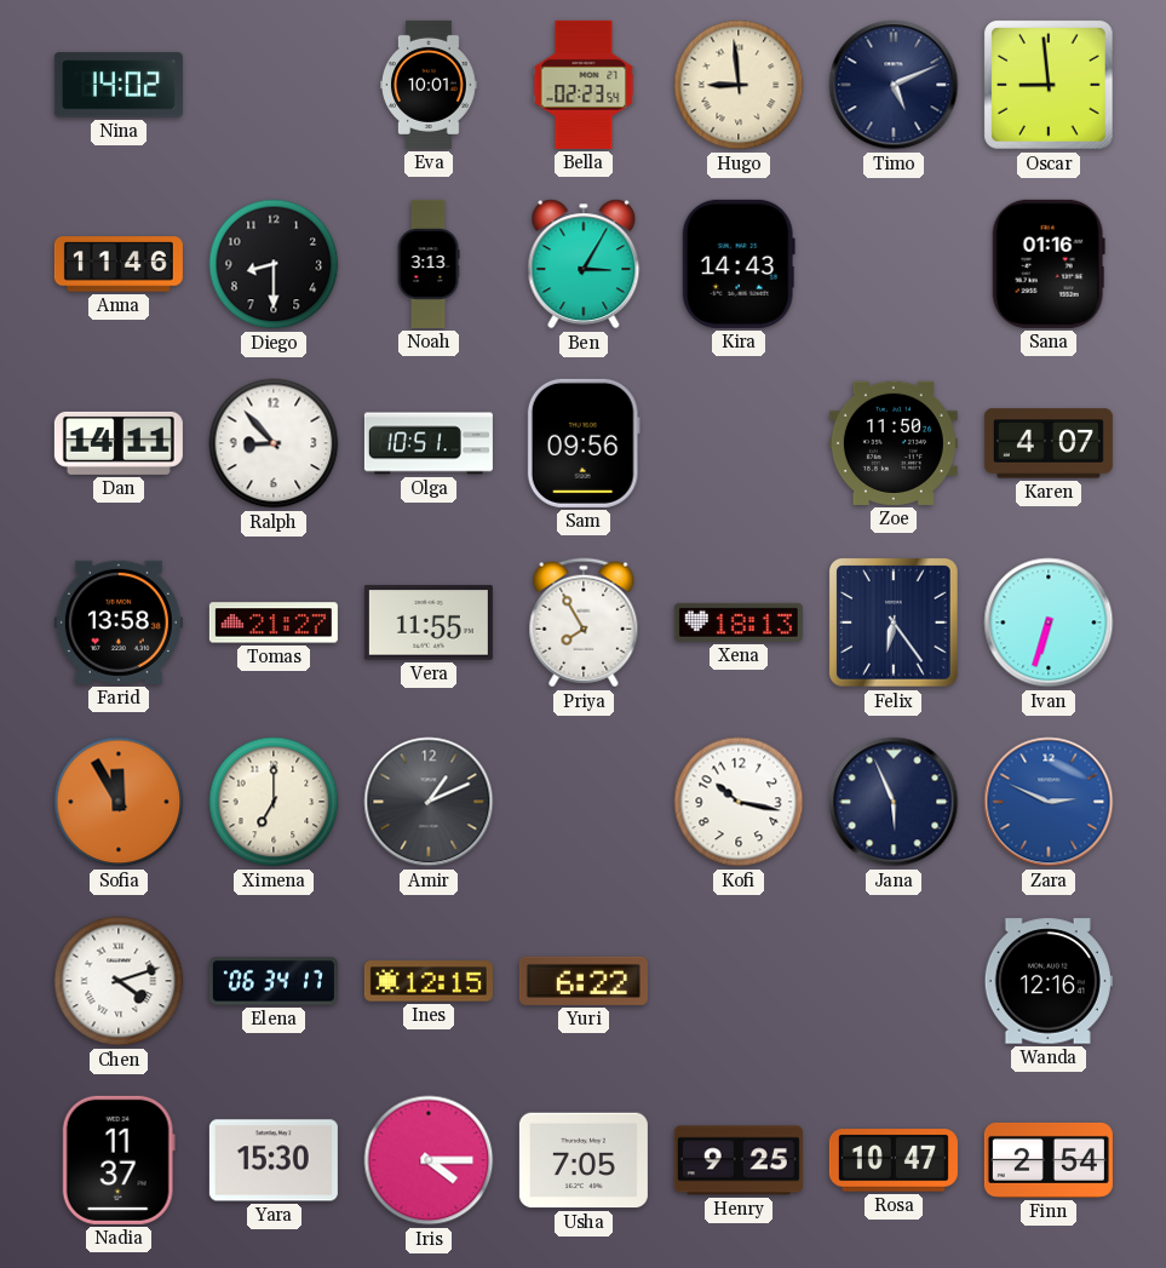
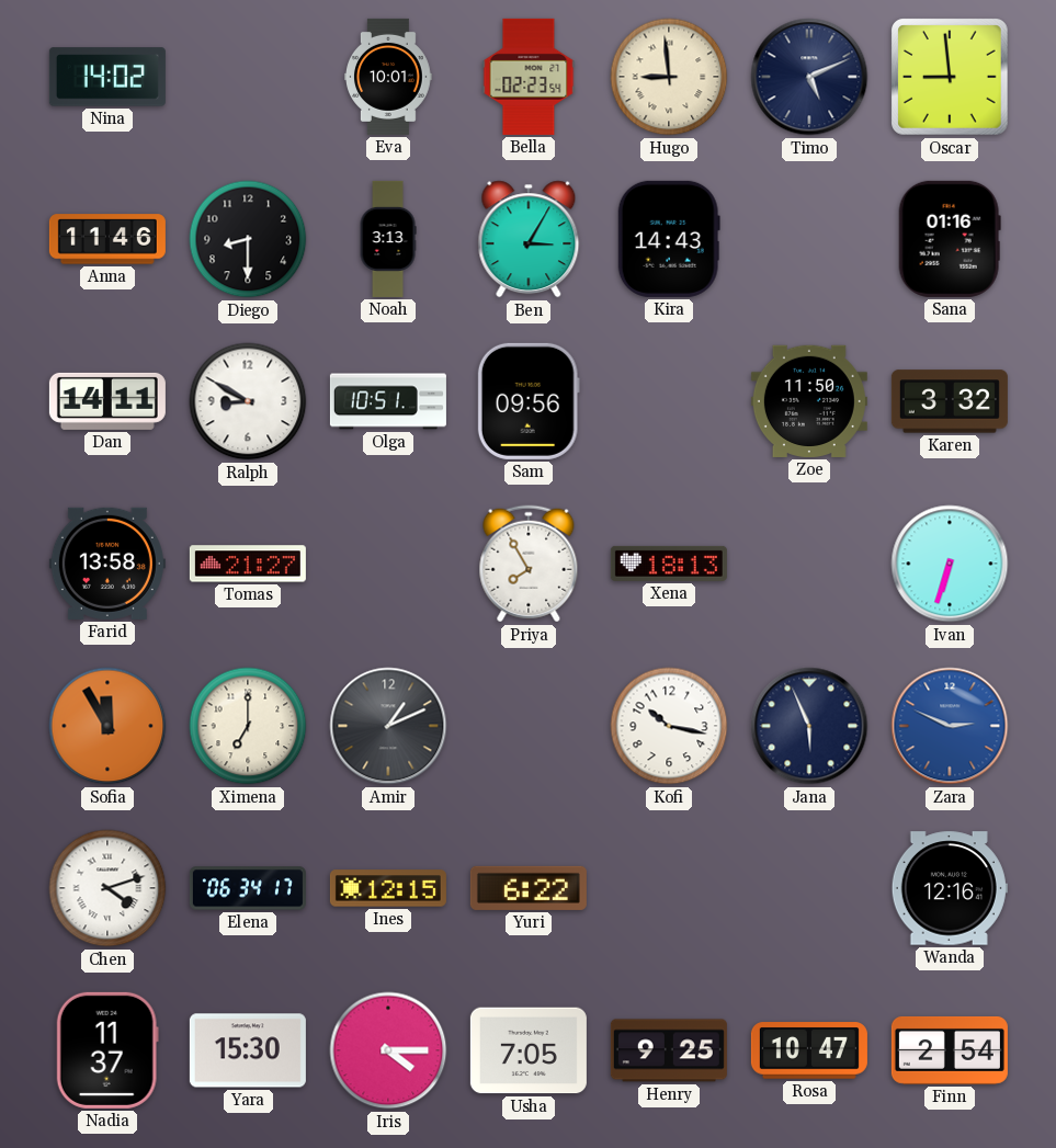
Ralph: 8:53 -> 8:50
Karen: 4:07 -> 3:32
Vera: 11:55 -> none
Felix: 6:24 -> none
